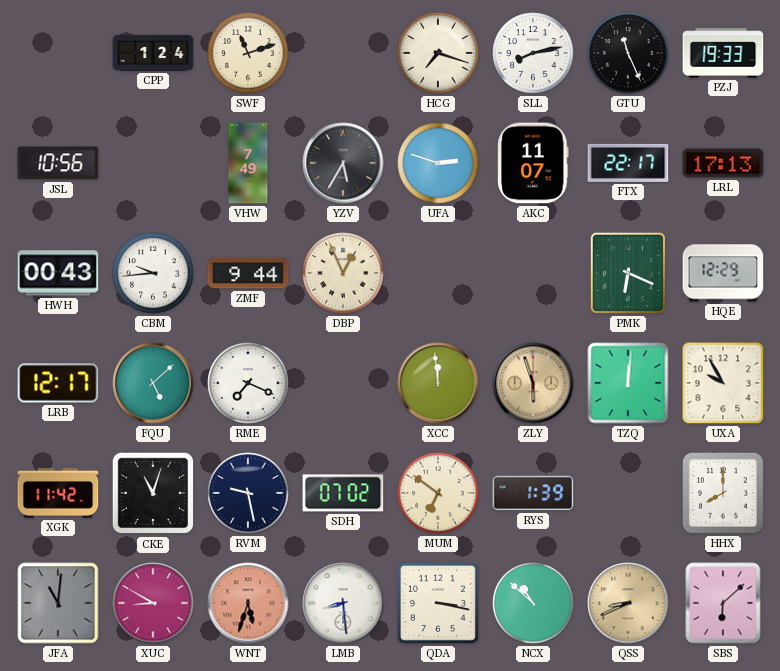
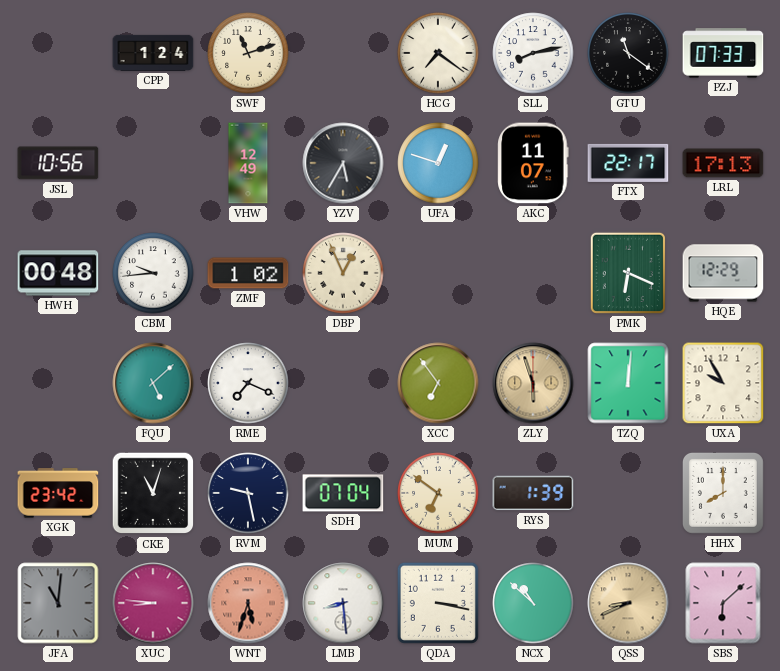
HCG: 7:18 -> 7:21
GTU: 11:26 -> 11:21
PZJ: 19:33 -> 07:33
VHW: 7:49 -> 12:49
UFA: 2:48 -> 12:48
HWH: 00:43 -> 00:48
ZMF: 9:44 -> 1:02
LRB: 12:17 -> none
XCC: 11:59 -> 6:54
XGK: 11:42 -> 23:42
SDH: 07:02 -> 07:04
XUC: 8:50 -> 8:46
